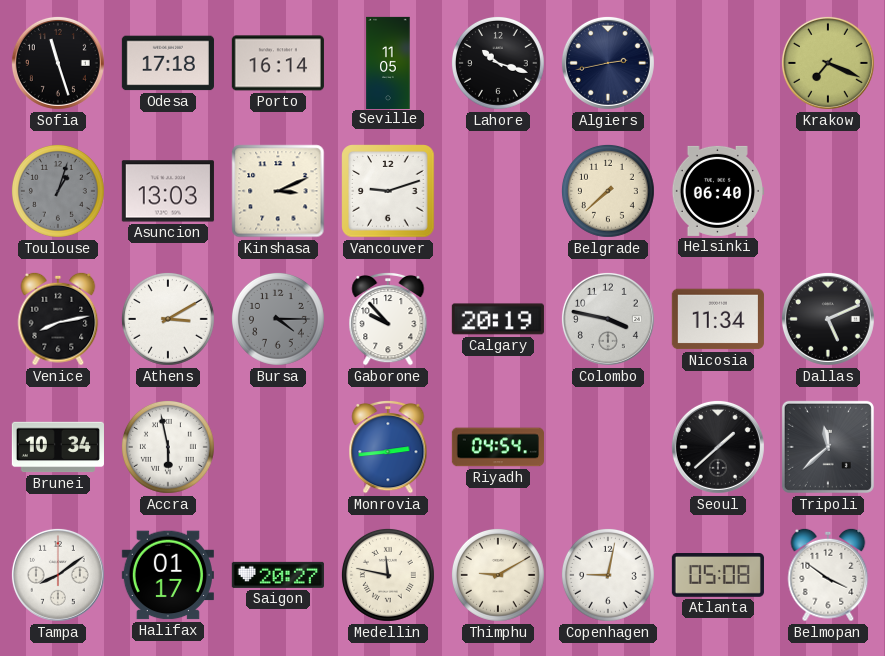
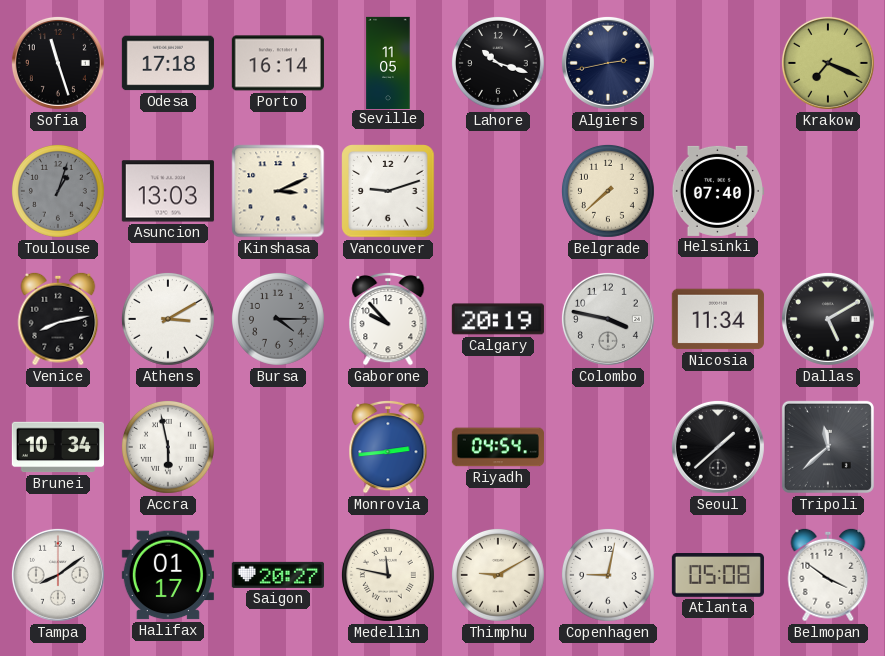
Helsinki: 06:40 -> 07:40
Dallas: 5:11 -> 5:10
